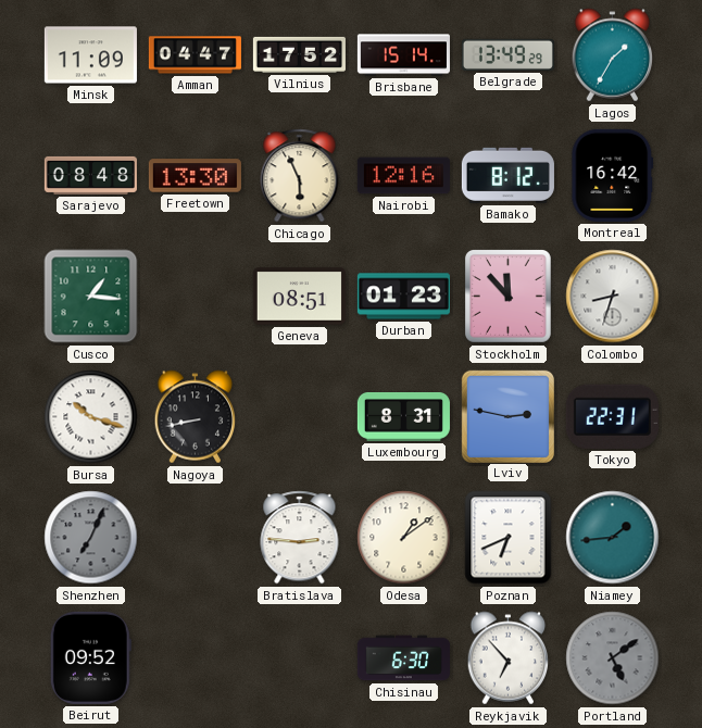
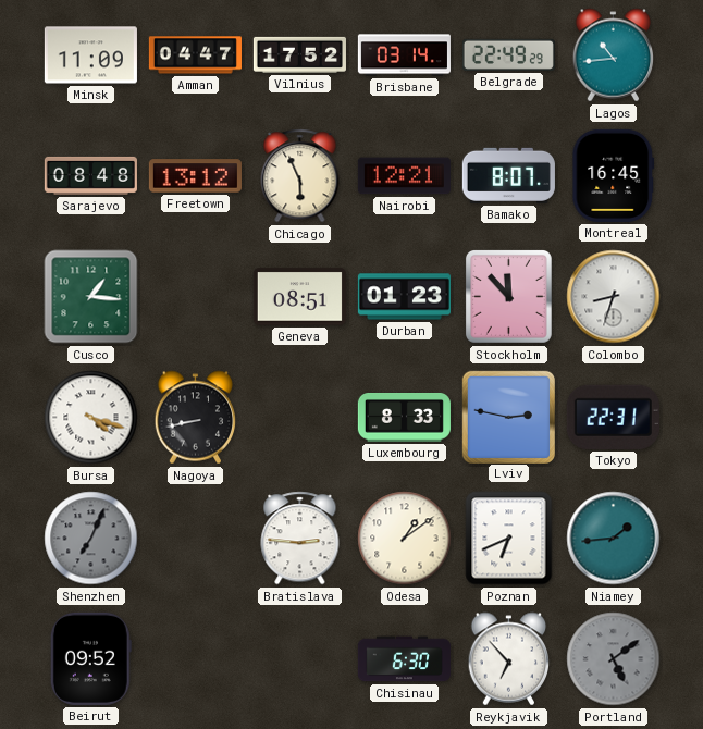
Brisbane: 15:14 -> 03:14
Belgrade: 13:49 -> 22:49
Lagos: 1:35 -> 10:44
Freetown: 13:30 -> 13:12
Nairobi: 12:16 -> 12:21
Bamako: 8:12 -> 8:07
Montreal: 16:42 -> 16:45
Bursa: 10:18 -> 4:18
Luxembourg: 8:31 -> 8:33
